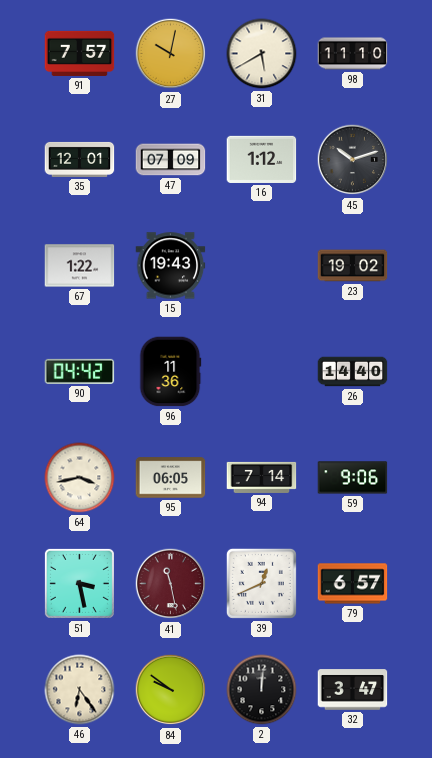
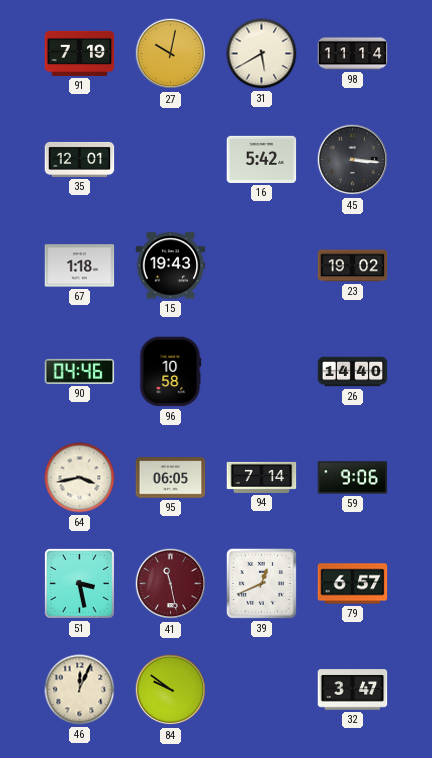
91: 7:57 -> 7:19
98: 11:10 -> 11:14
47: 07:09 -> none
16: 1:12 -> 5:42
45: 10:12 -> 3:16
67: 1:22 -> 1:18
90: 04:42 -> 04:46
96: 11:36 -> 10:58
46: 6:24 -> 12:04
2: 12:01 -> none
